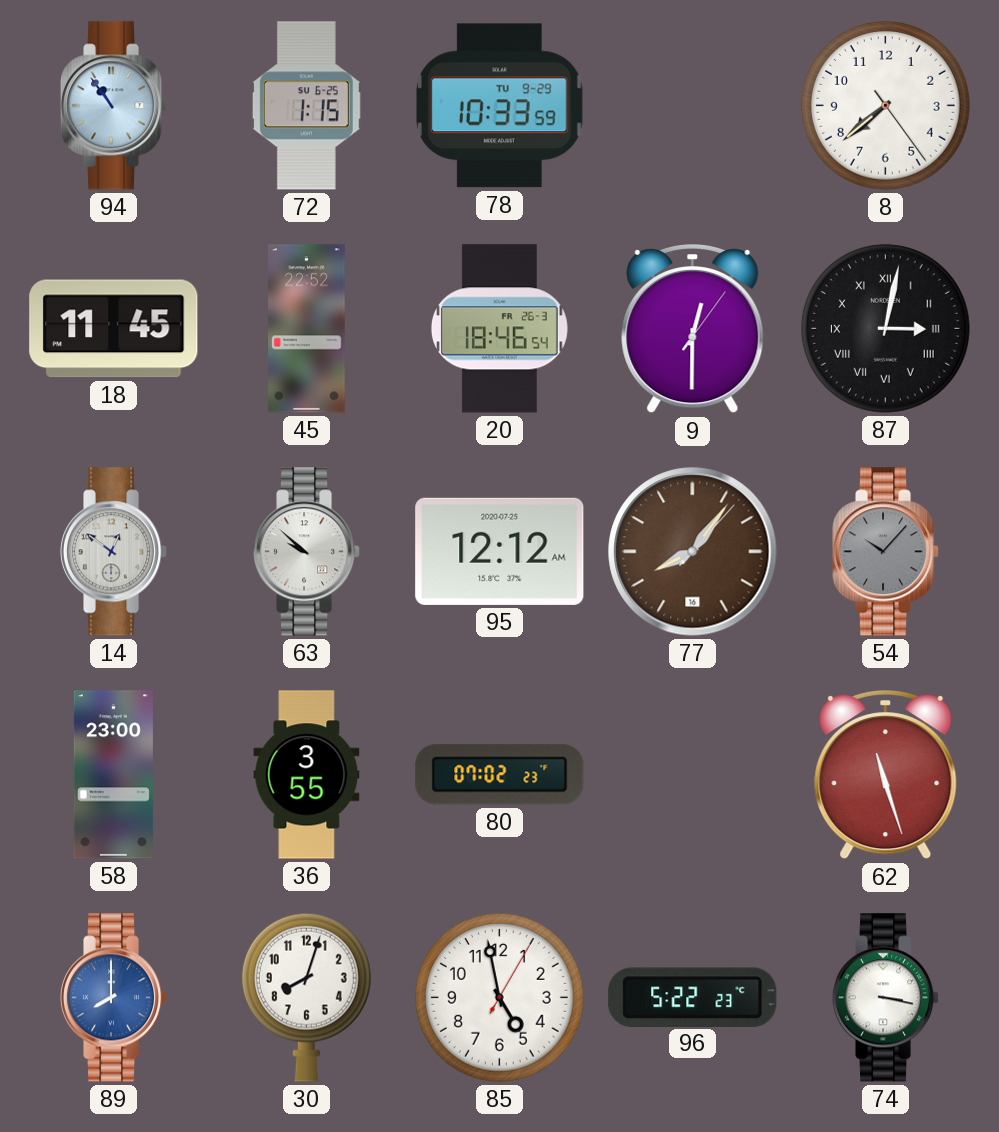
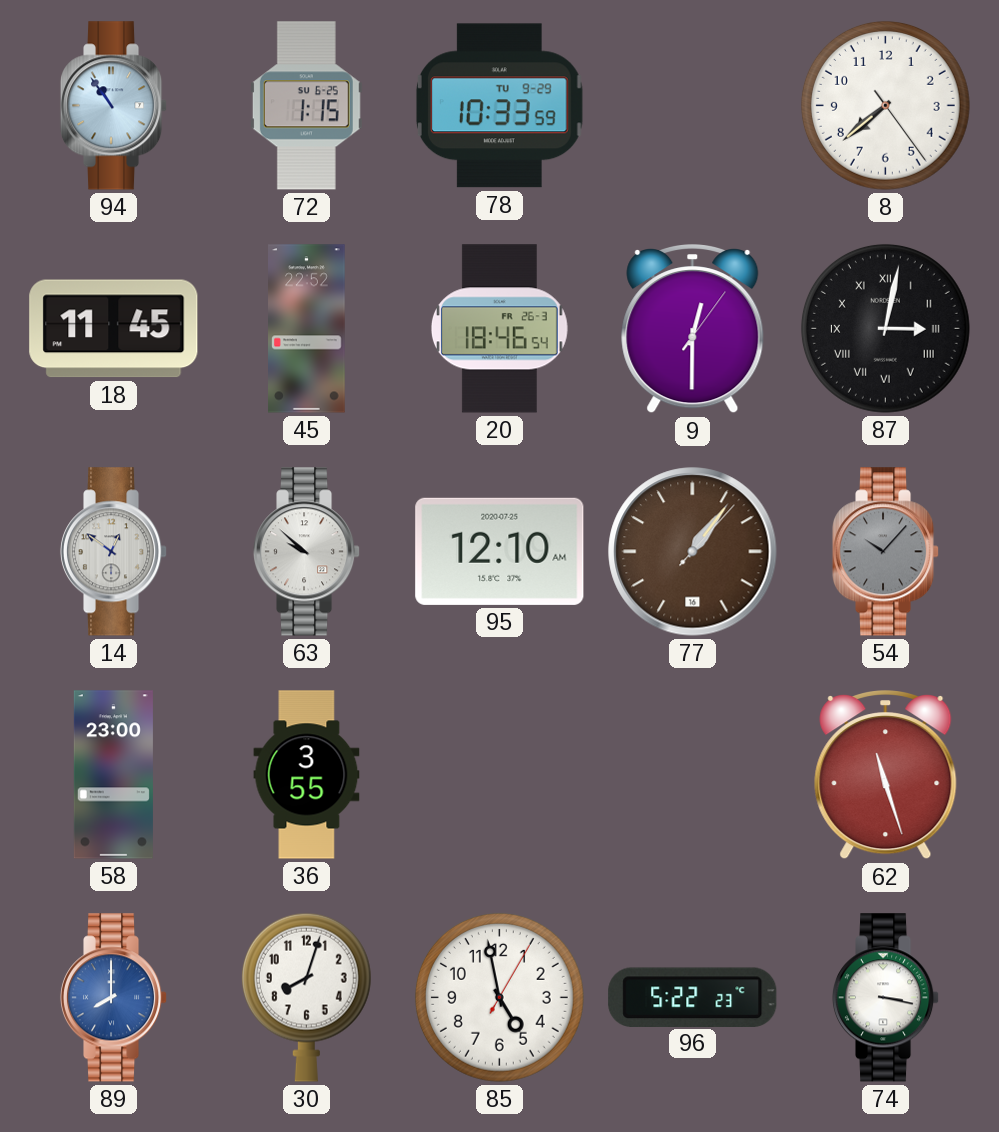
95: 12:12 -> 12:10
77: 8:06 -> 1:06
80: 07:02 -> none
